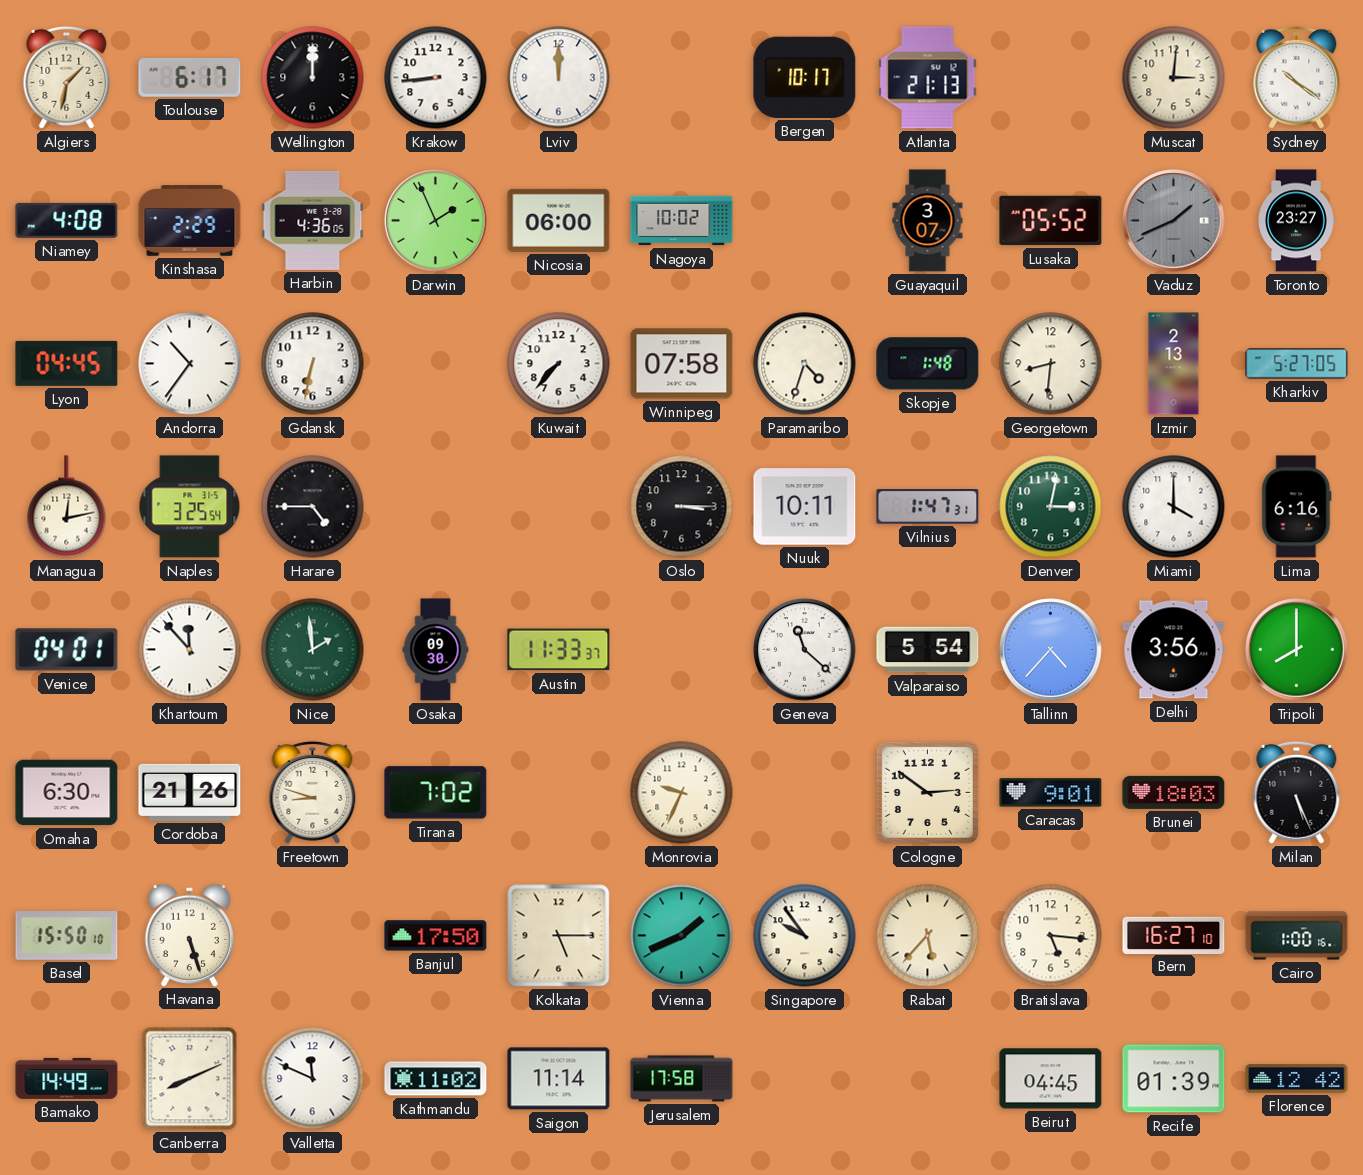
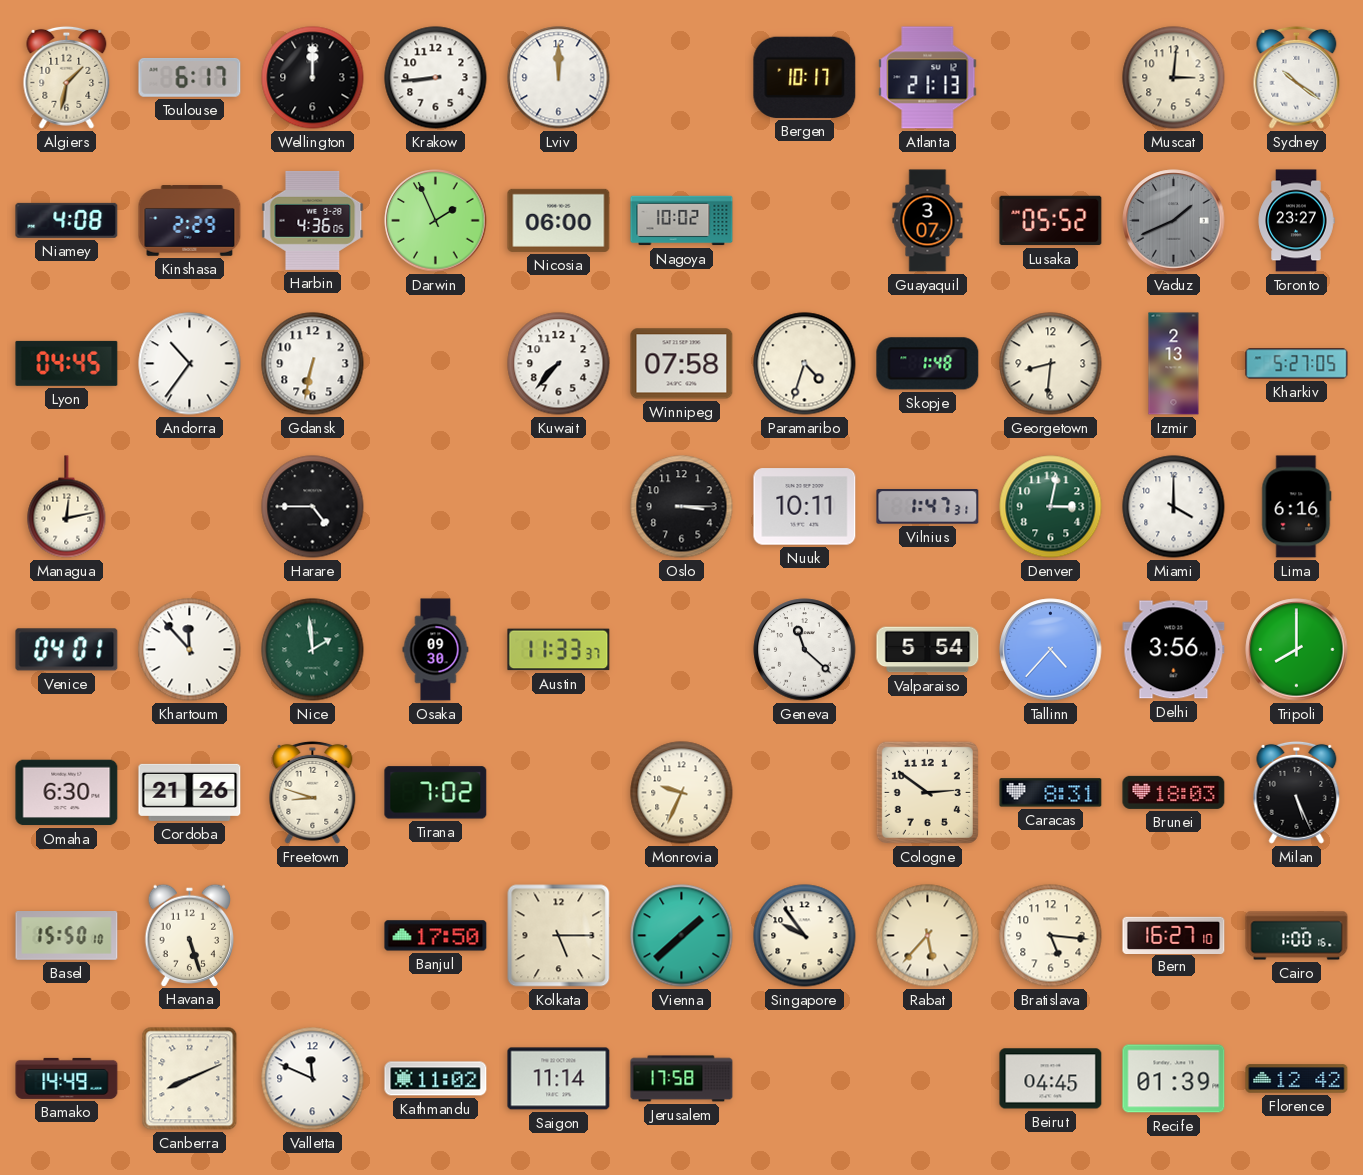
Naples: 3:25 -> none
Caracas: 9:01 -> 8:31
Vienna: 1:41 -> 1:38
